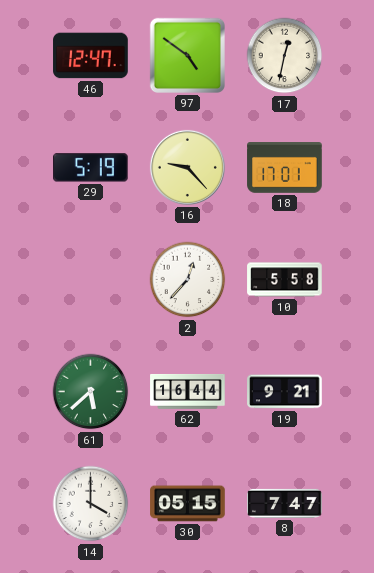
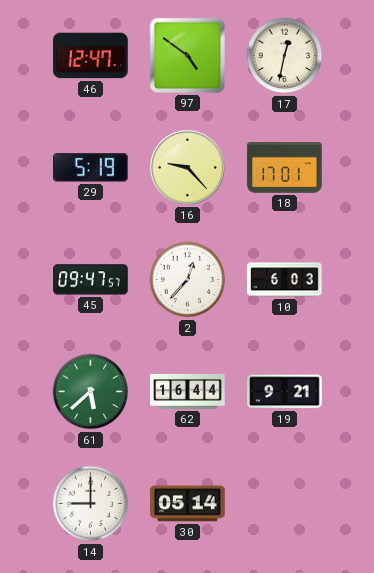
45: none -> 09:47
10: 5:58 -> 6:03
14: 4:00 -> 9:00
30: 05:15 -> 05:14
8: 7:47 -> none
